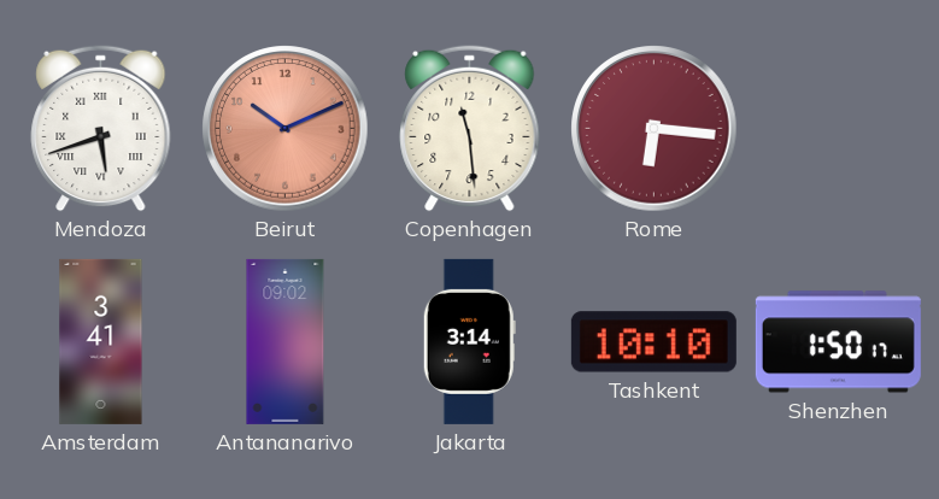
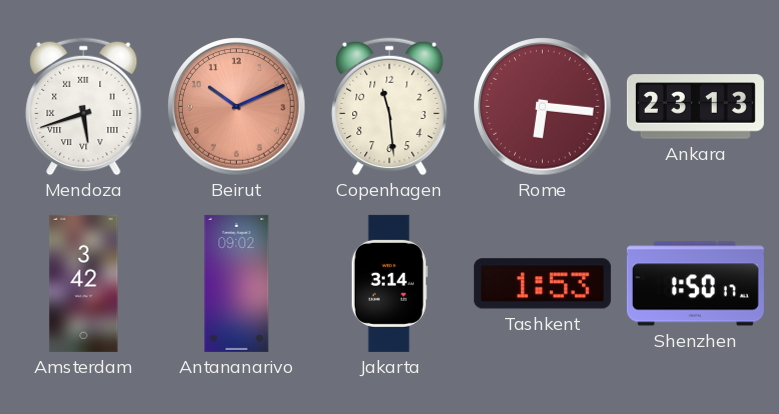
Ankara: none -> 23:13
Amsterdam: 3:41 -> 3:42
Tashkent: 10:10 -> 1:53
